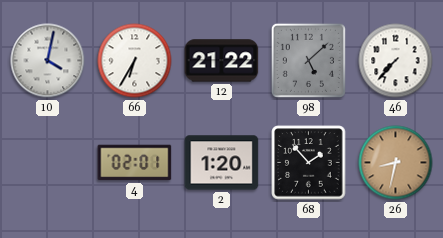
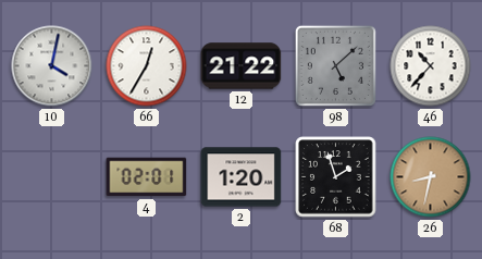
66: 6:35 -> 12:35
46: 7:37 -> 10:37
68: 1:53 -> 1:57
